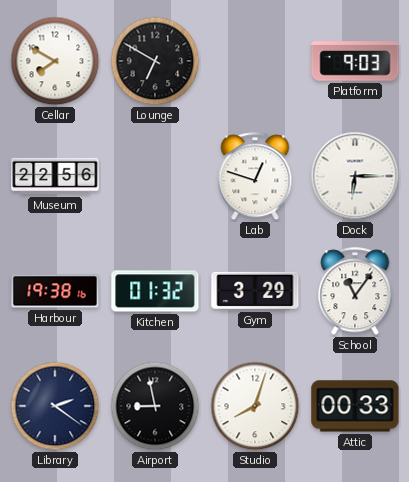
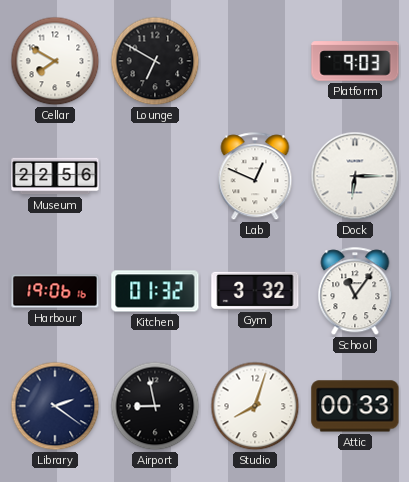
Lab: 12:48 -> 12:49
Harbour: 19:38 -> 19:06
Gym: 3:29 -> 3:32
